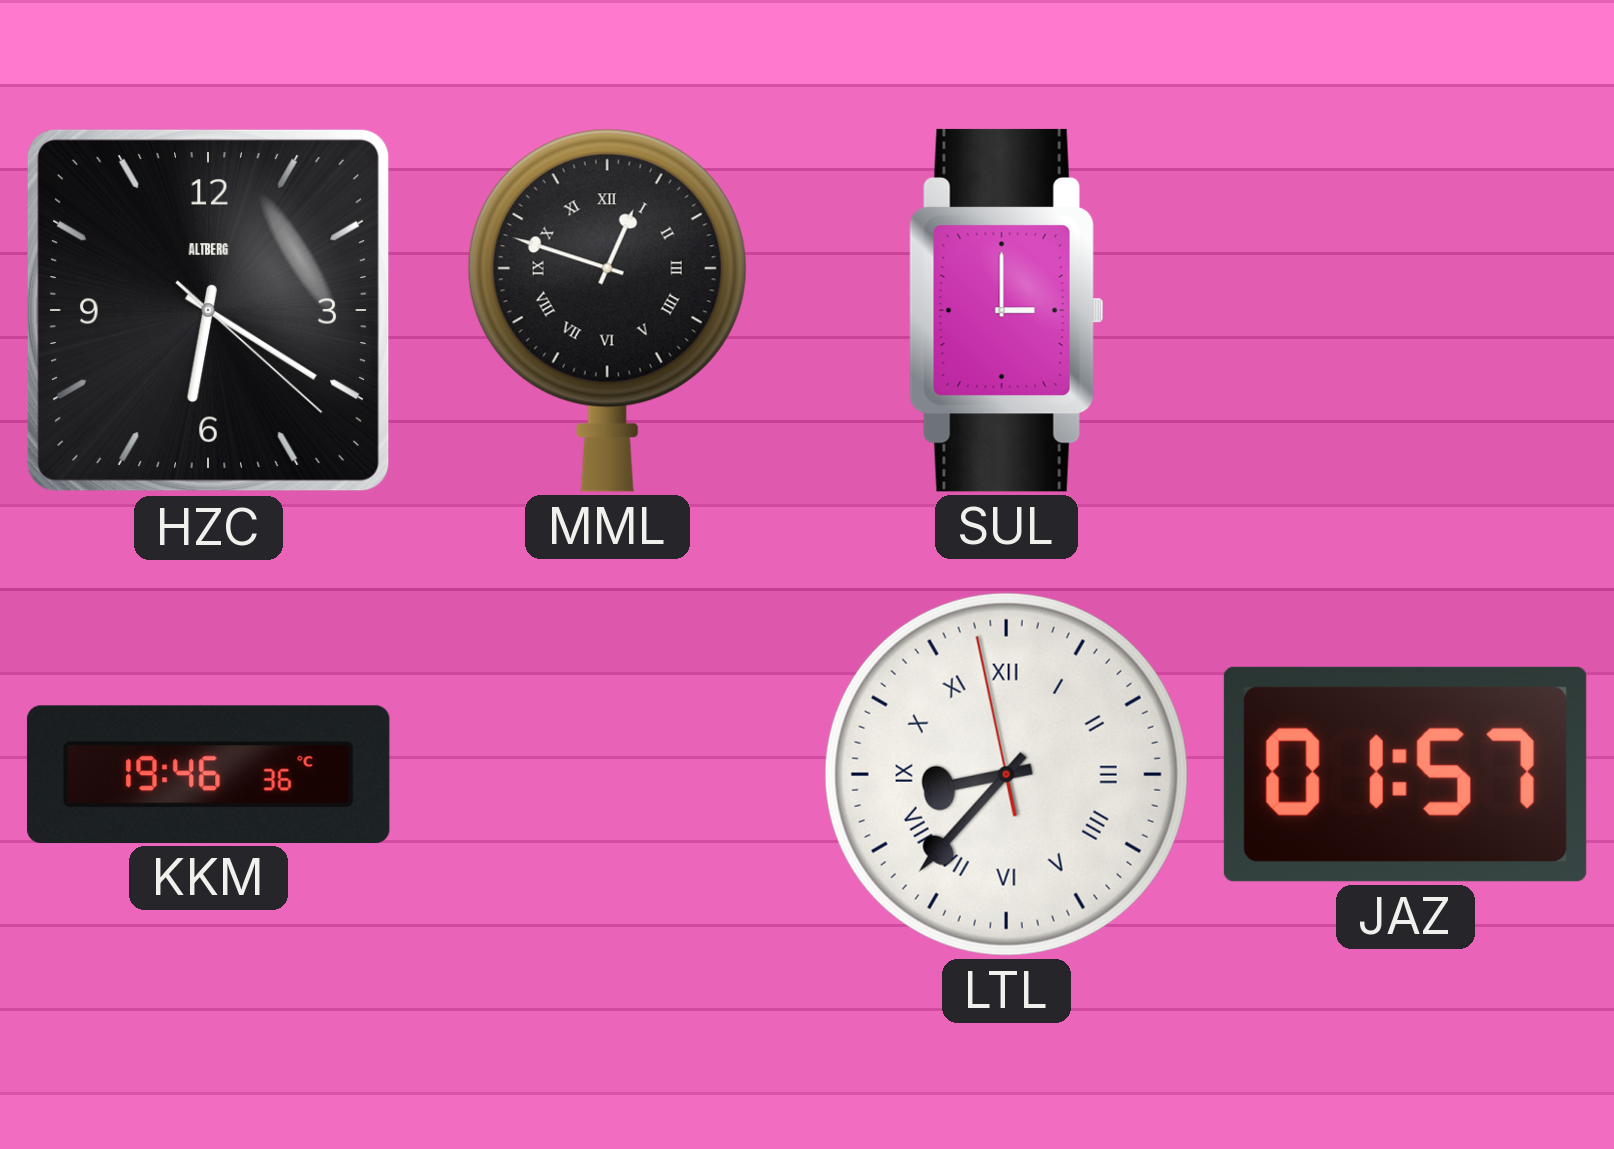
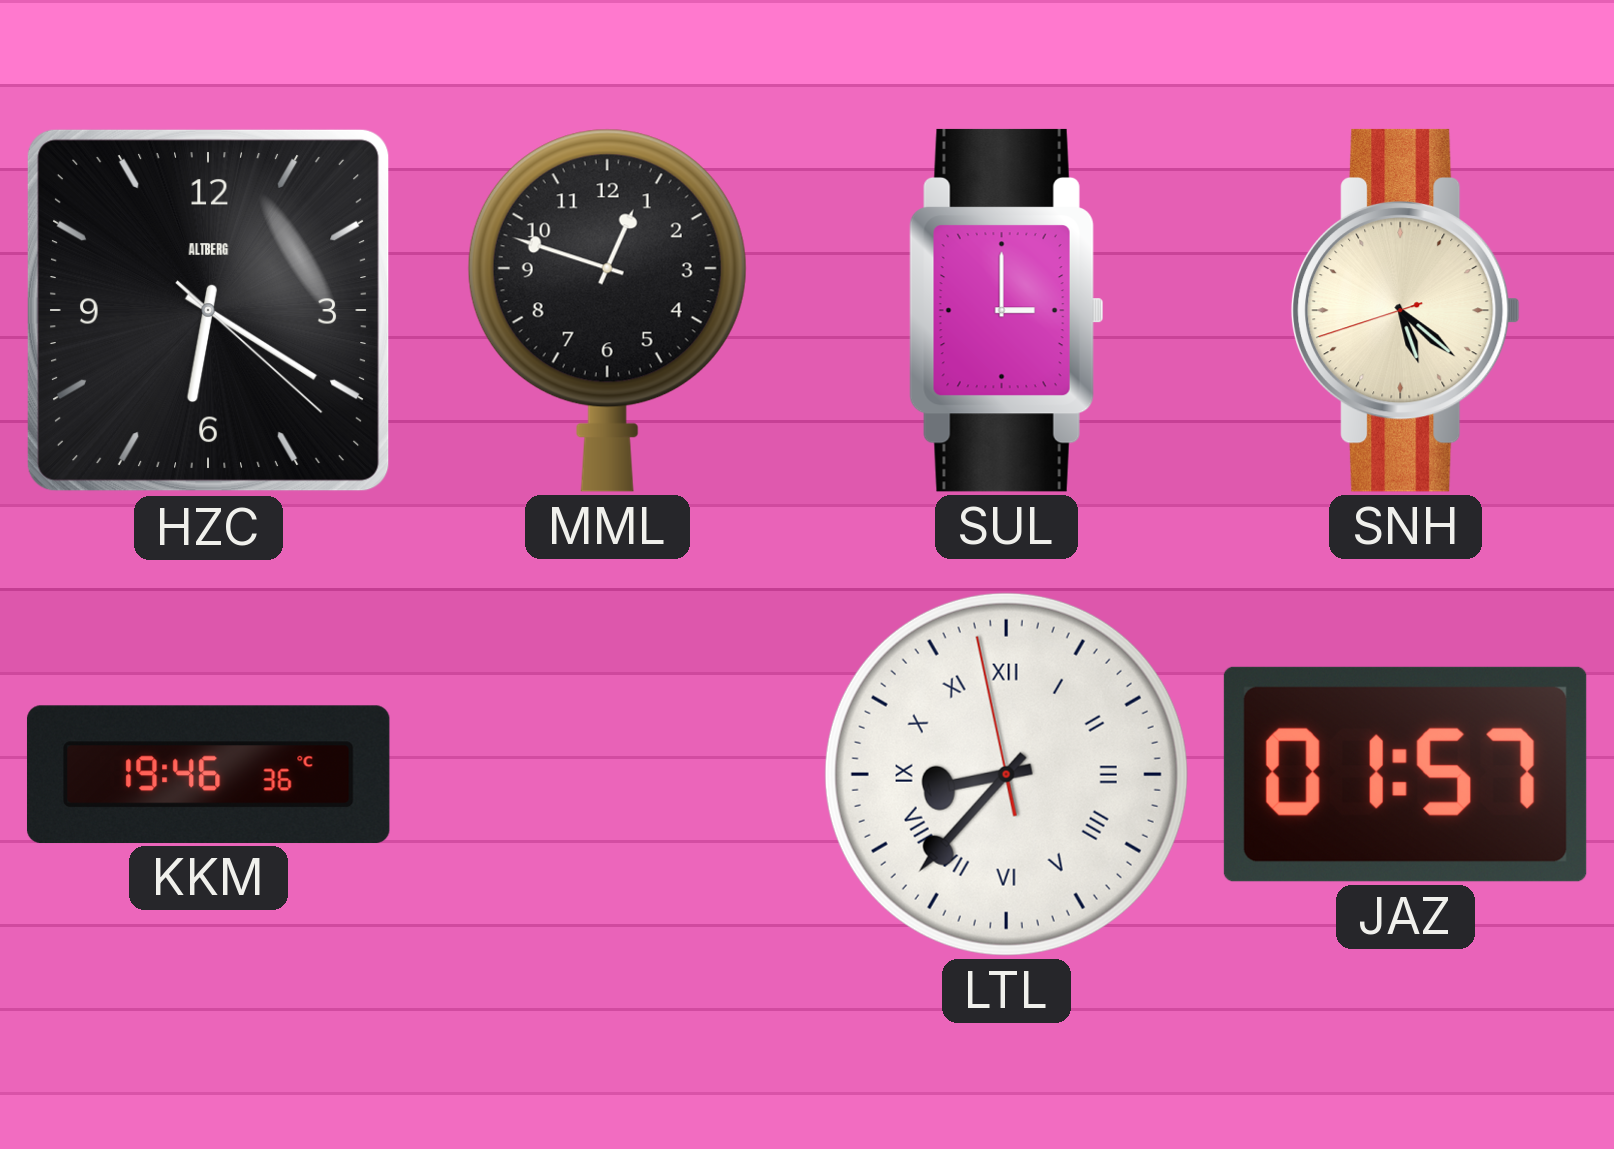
MML numerals: Roman -> Arabic
SNH: none -> 5:21
